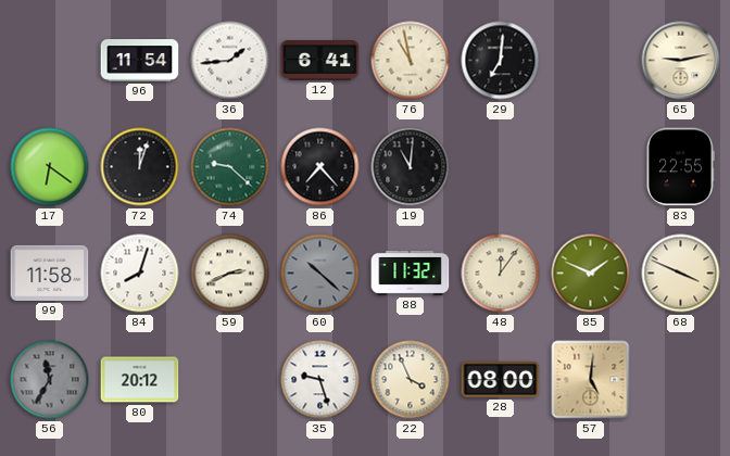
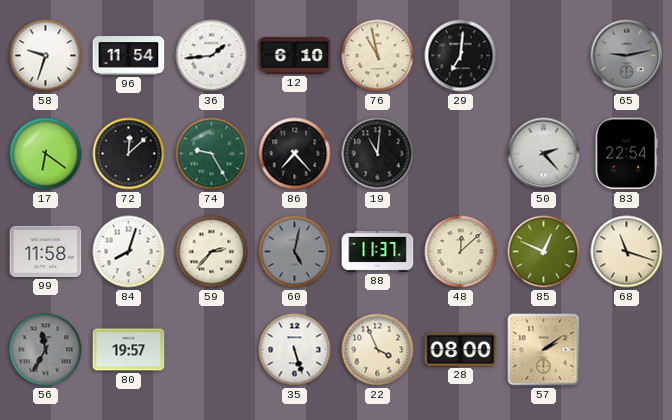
58: none -> 9:33
12: 6:41 -> 6:10
65 dial: cream -> grey
72: 12:03 -> 12:08
74: 9:22 -> 9:25
50: none -> 2:23
83: 22:55 -> 22:54
59: 2:41 -> 2:37
60: 10:22 -> 5:02
88: 11:32 -> 11:37
48: 12:06 -> 12:08
85: 1:49 -> 12:49
68: 3:49 -> 11:18
80: 20:12 -> 19:57
35: 9:27 -> 5:27
57: 5:01 -> 2:09
